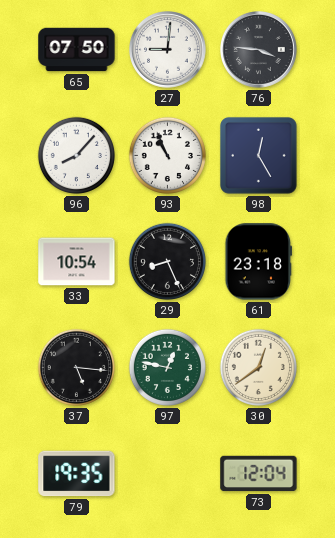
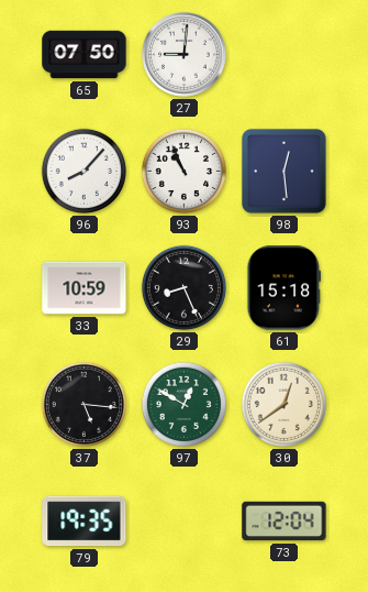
76: 3:46 -> none
98: 12:25 -> 12:29
33: 10:54 -> 10:59
61: 23:18 -> 15:18
97: 12:47 -> 12:50
